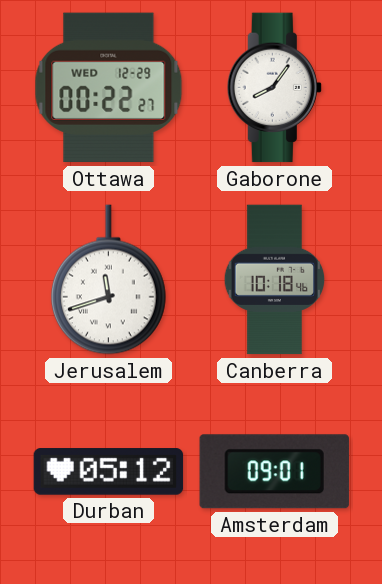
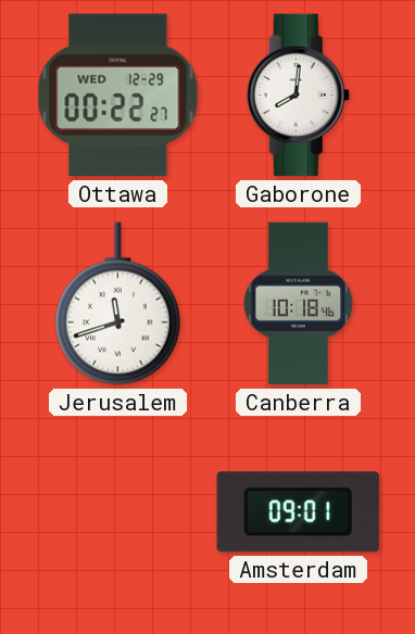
Gaborone: 8:06 -> 8:01
Durban: 05:12 -> none
